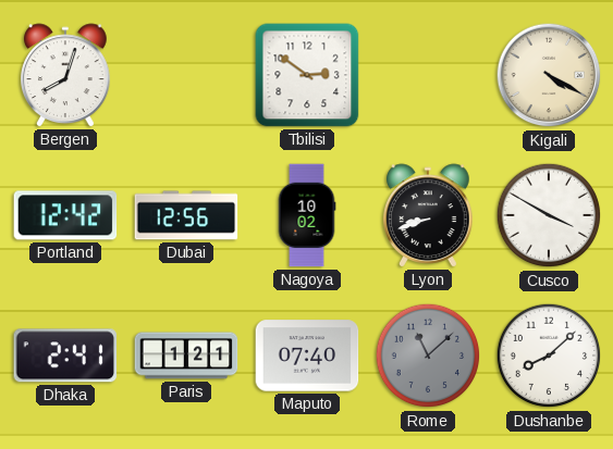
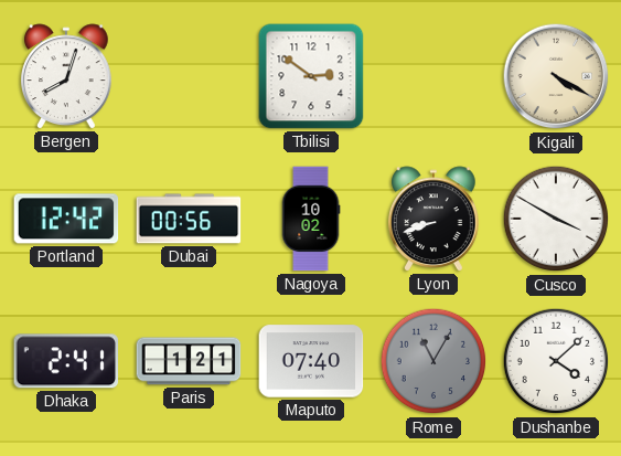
Dubai: 12:56 -> 00:56
Rome: 11:08 -> 11:05
Dushanbe: 8:08 -> 4:08
